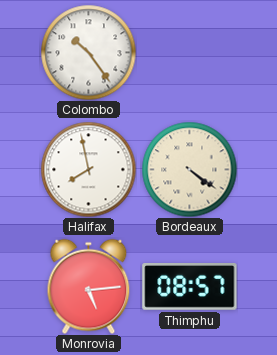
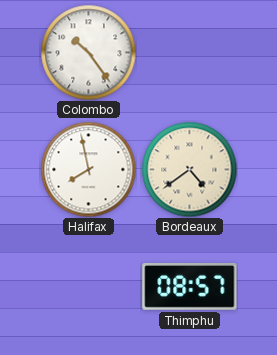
Bordeaux: 4:21 -> 4:39
Monrovia: 5:14 -> none
